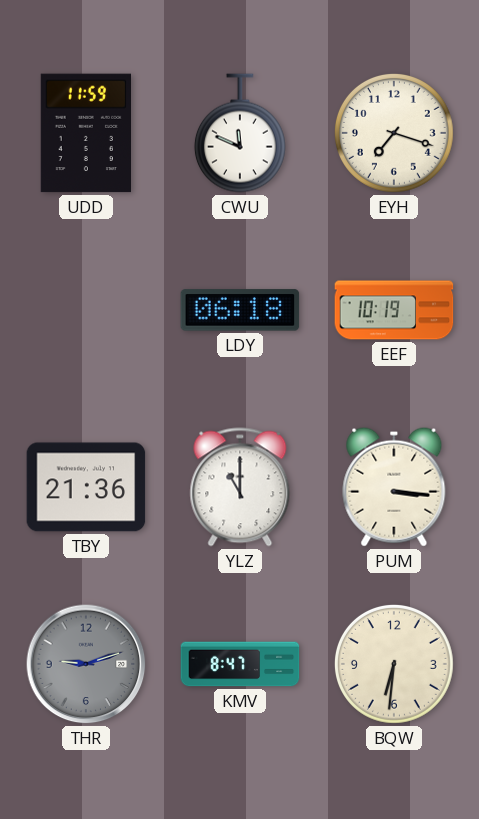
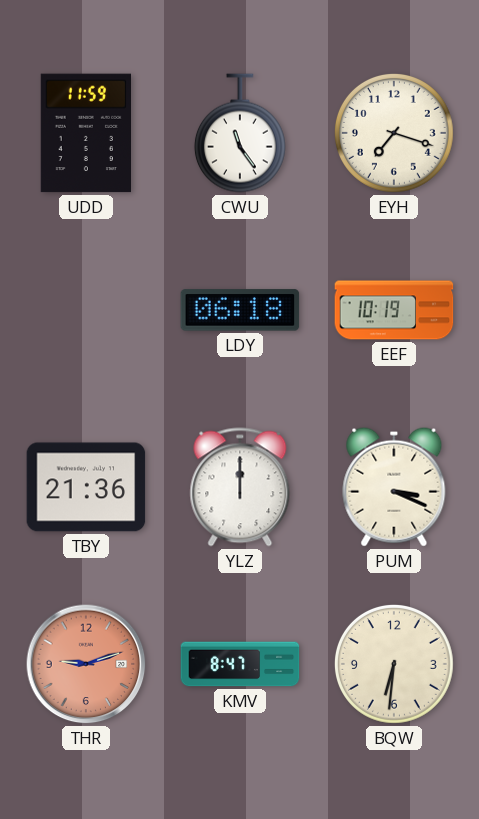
CWU: 11:49 -> 11:24
YLZ: 11:00 -> 12:00
PUM: 3:16 -> 3:19
THR dial: grey -> salmon
